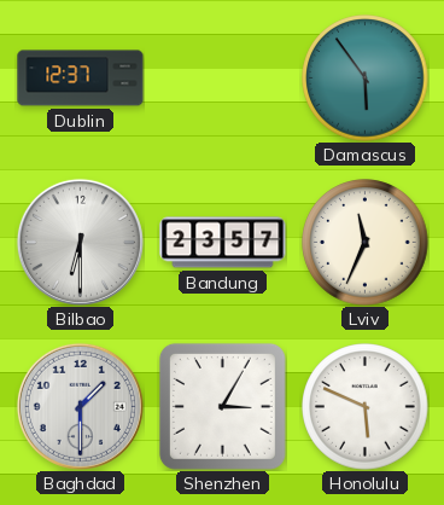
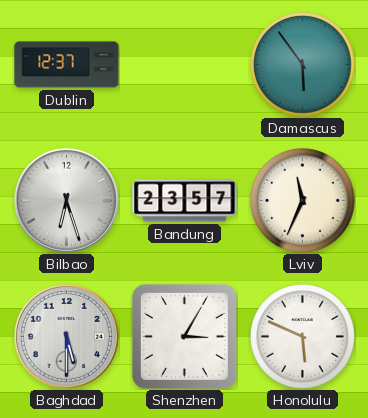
Bilbao: 6:30 -> 6:27
Baghdad: 1:30 -> 5:30
